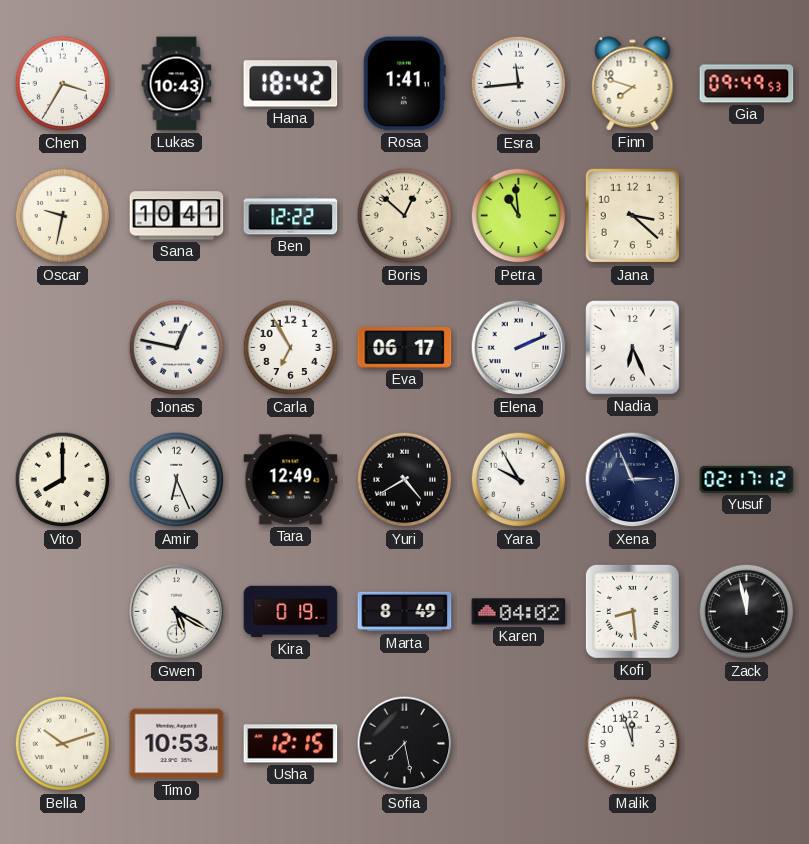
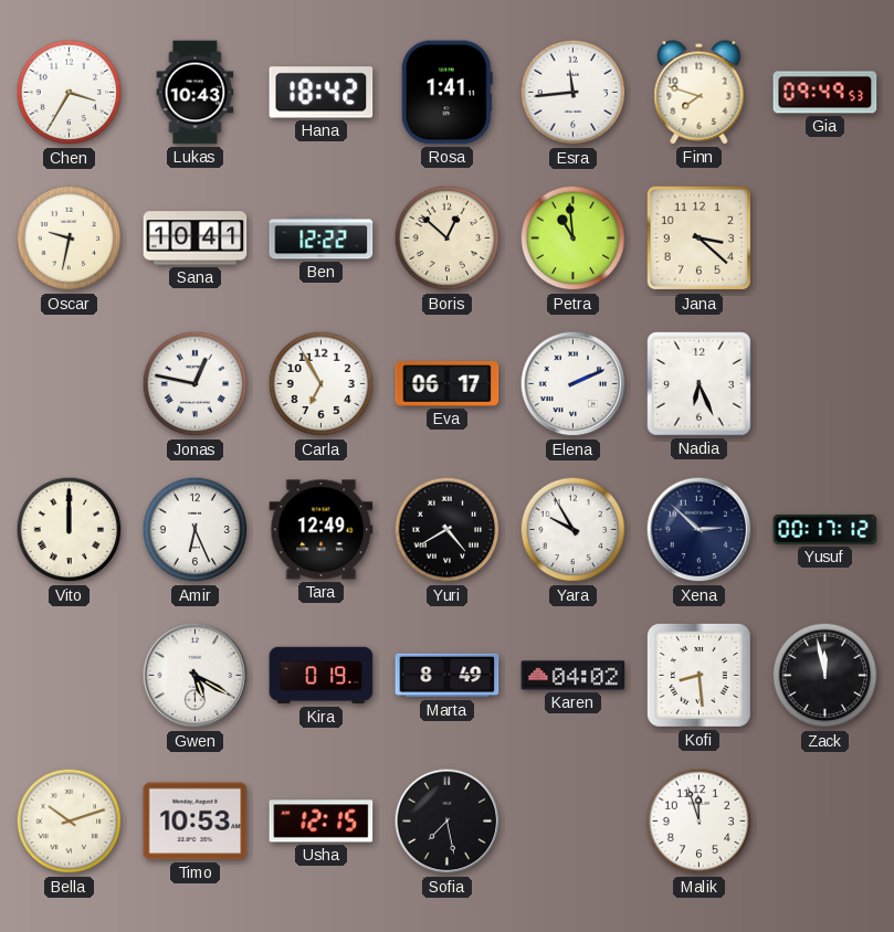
Vito: 8:00 -> 12:00
Xena: 2:56 -> 2:52
Yusuf: 02:17 -> 00:17
